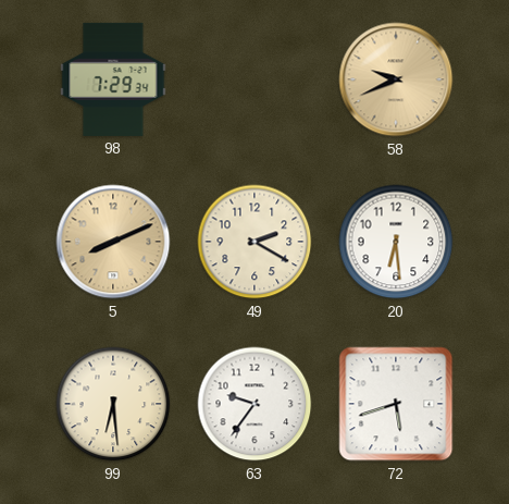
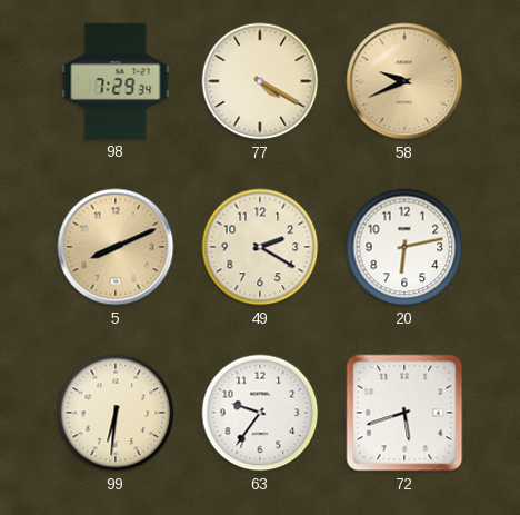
77: none -> 4:20
20: 6:29 -> 6:13
99: 6:29 -> 6:31
